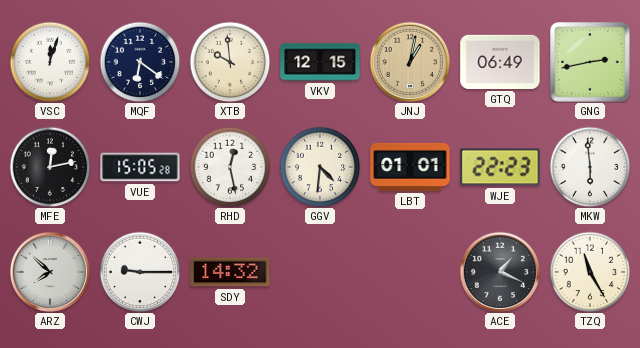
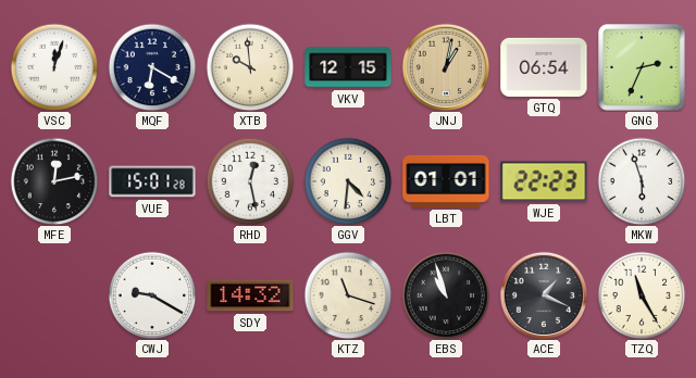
MQF: 6:21 -> 6:20
GTQ: 06:49 -> 06:54
GNG: 2:43 -> 2:34
VUE: 15:05 -> 15:01
MKW: 5:59 -> 5:57
ARZ: 7:52 -> none
CWJ: 9:15 -> 9:20
KTZ: none -> 11:18
EBS: none -> 10:57
